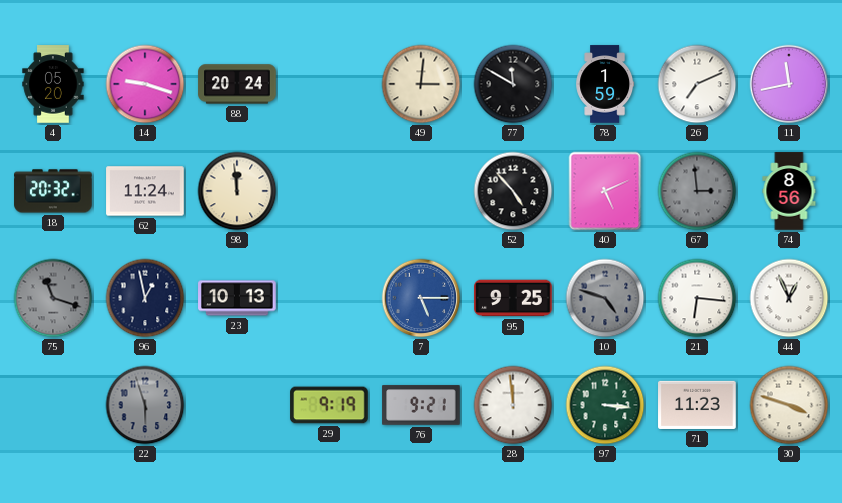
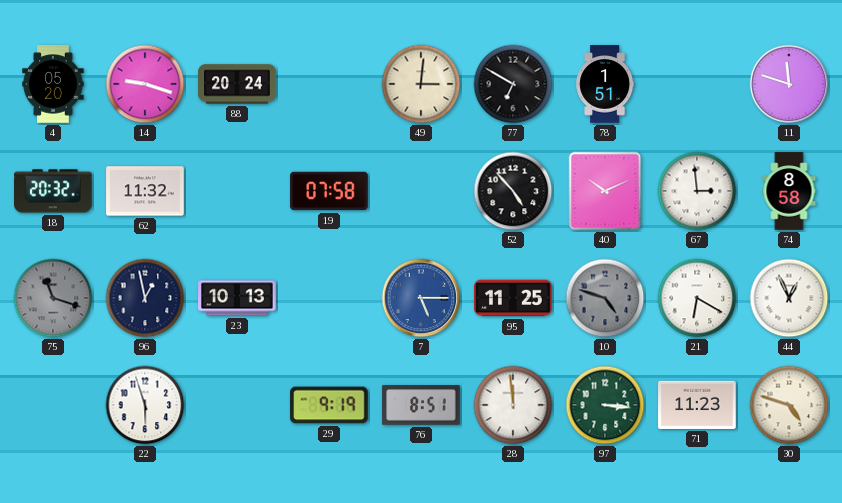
77: 11:50 -> 6:50
78: 1:59 -> 1:51
26: 7:11 -> none
11: 11:43 -> 11:48
62: 11:24 -> 11:32
98: 11:59 -> none
19: none -> 07:58
40: 5:11 -> 10:11
67 dial: grey -> white
74: 8:56 -> 8:58
95: 9:25 -> 11:25
21: 6:16 -> 6:20
22 dial: grey -> white
76: 9:21 -> 8:51
30: 3:48 -> 4:48
